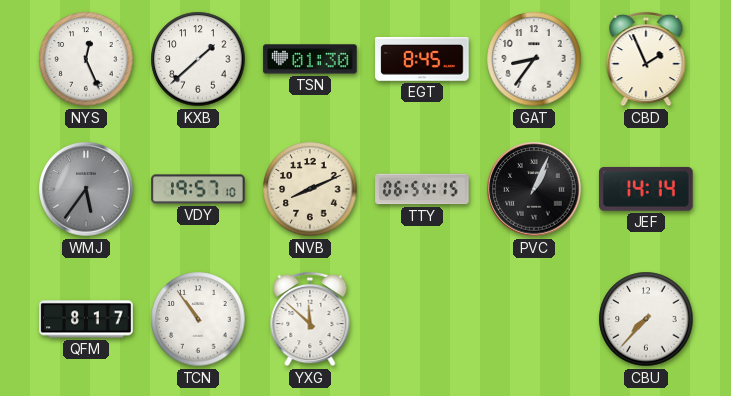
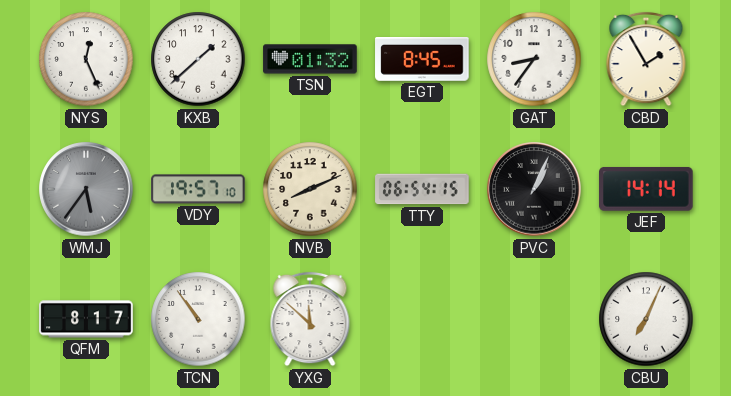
TSN: 01:30 -> 01:32
CBD: 1:56 -> 1:55
CBU: 7:37 -> 7:04
